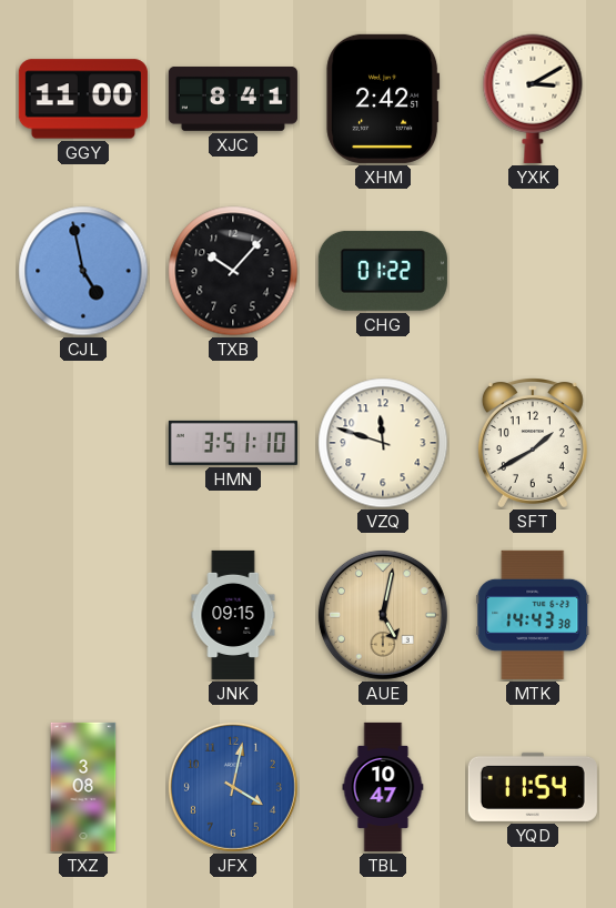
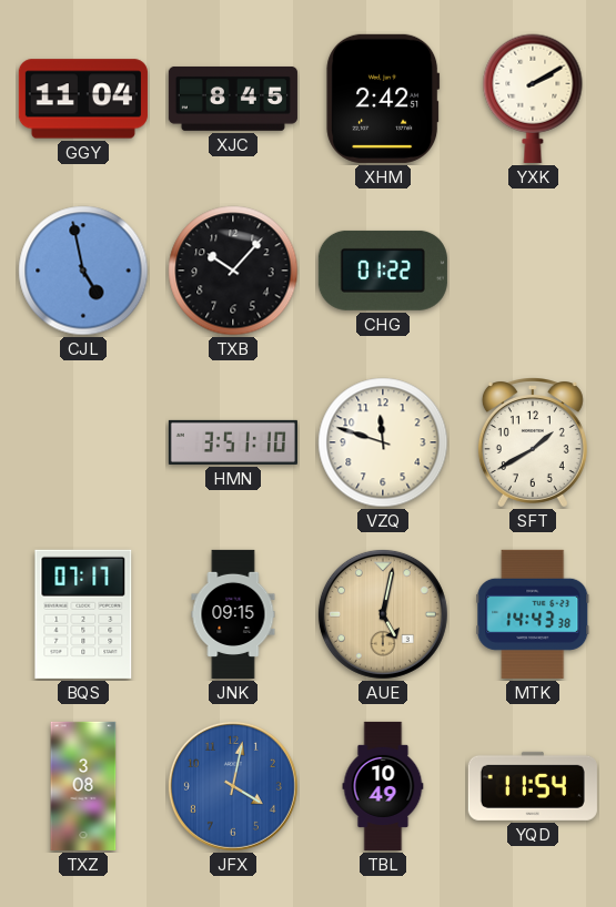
GGY: 11:00 -> 11:04
XJC: 8:41 -> 8:45
YXK: 3:10 -> 2:10
BQS: none -> 07:17
TBL: 10:47 -> 10:49
